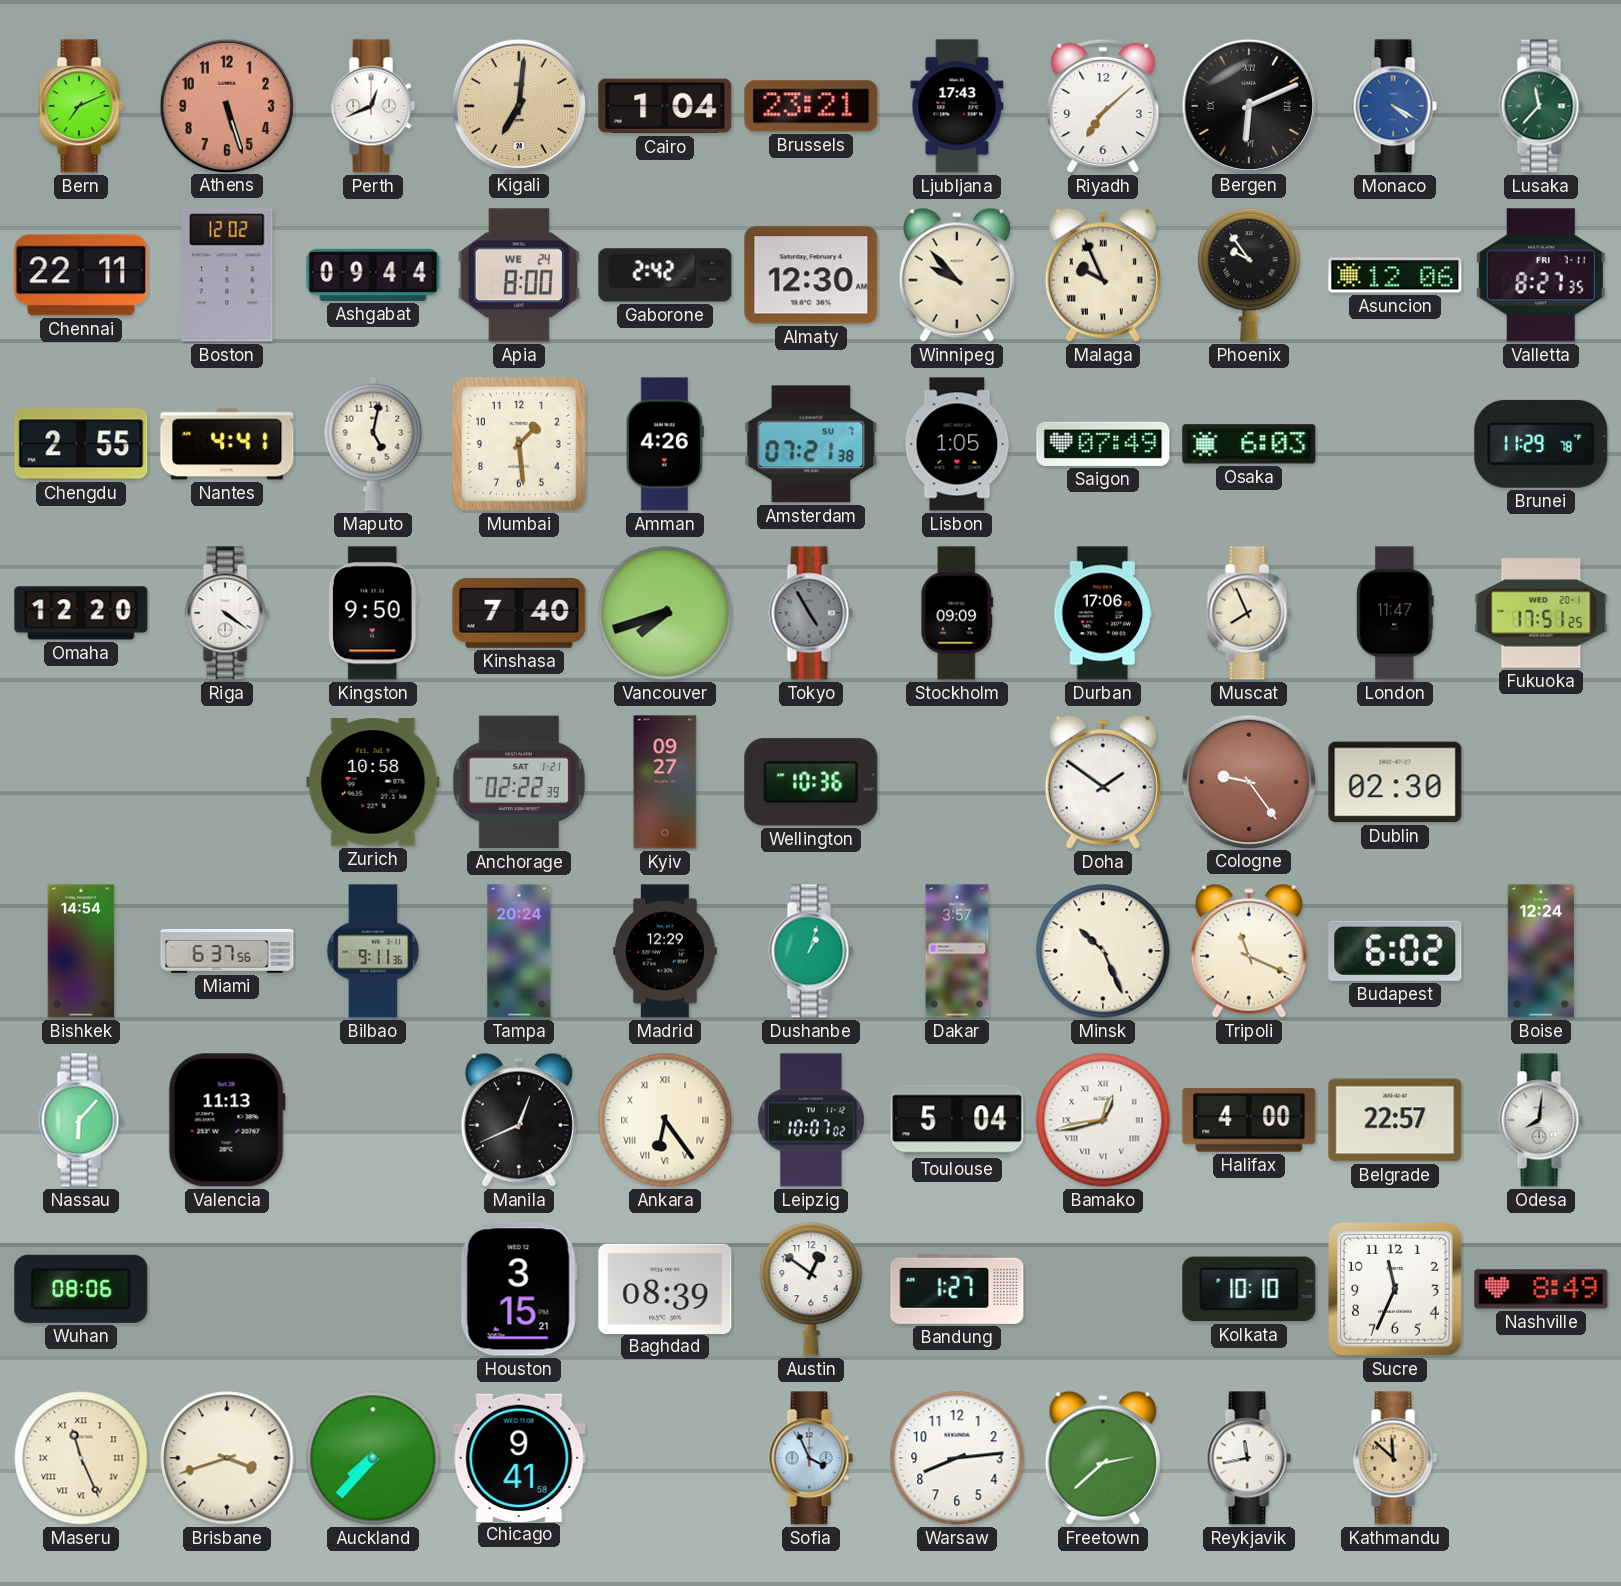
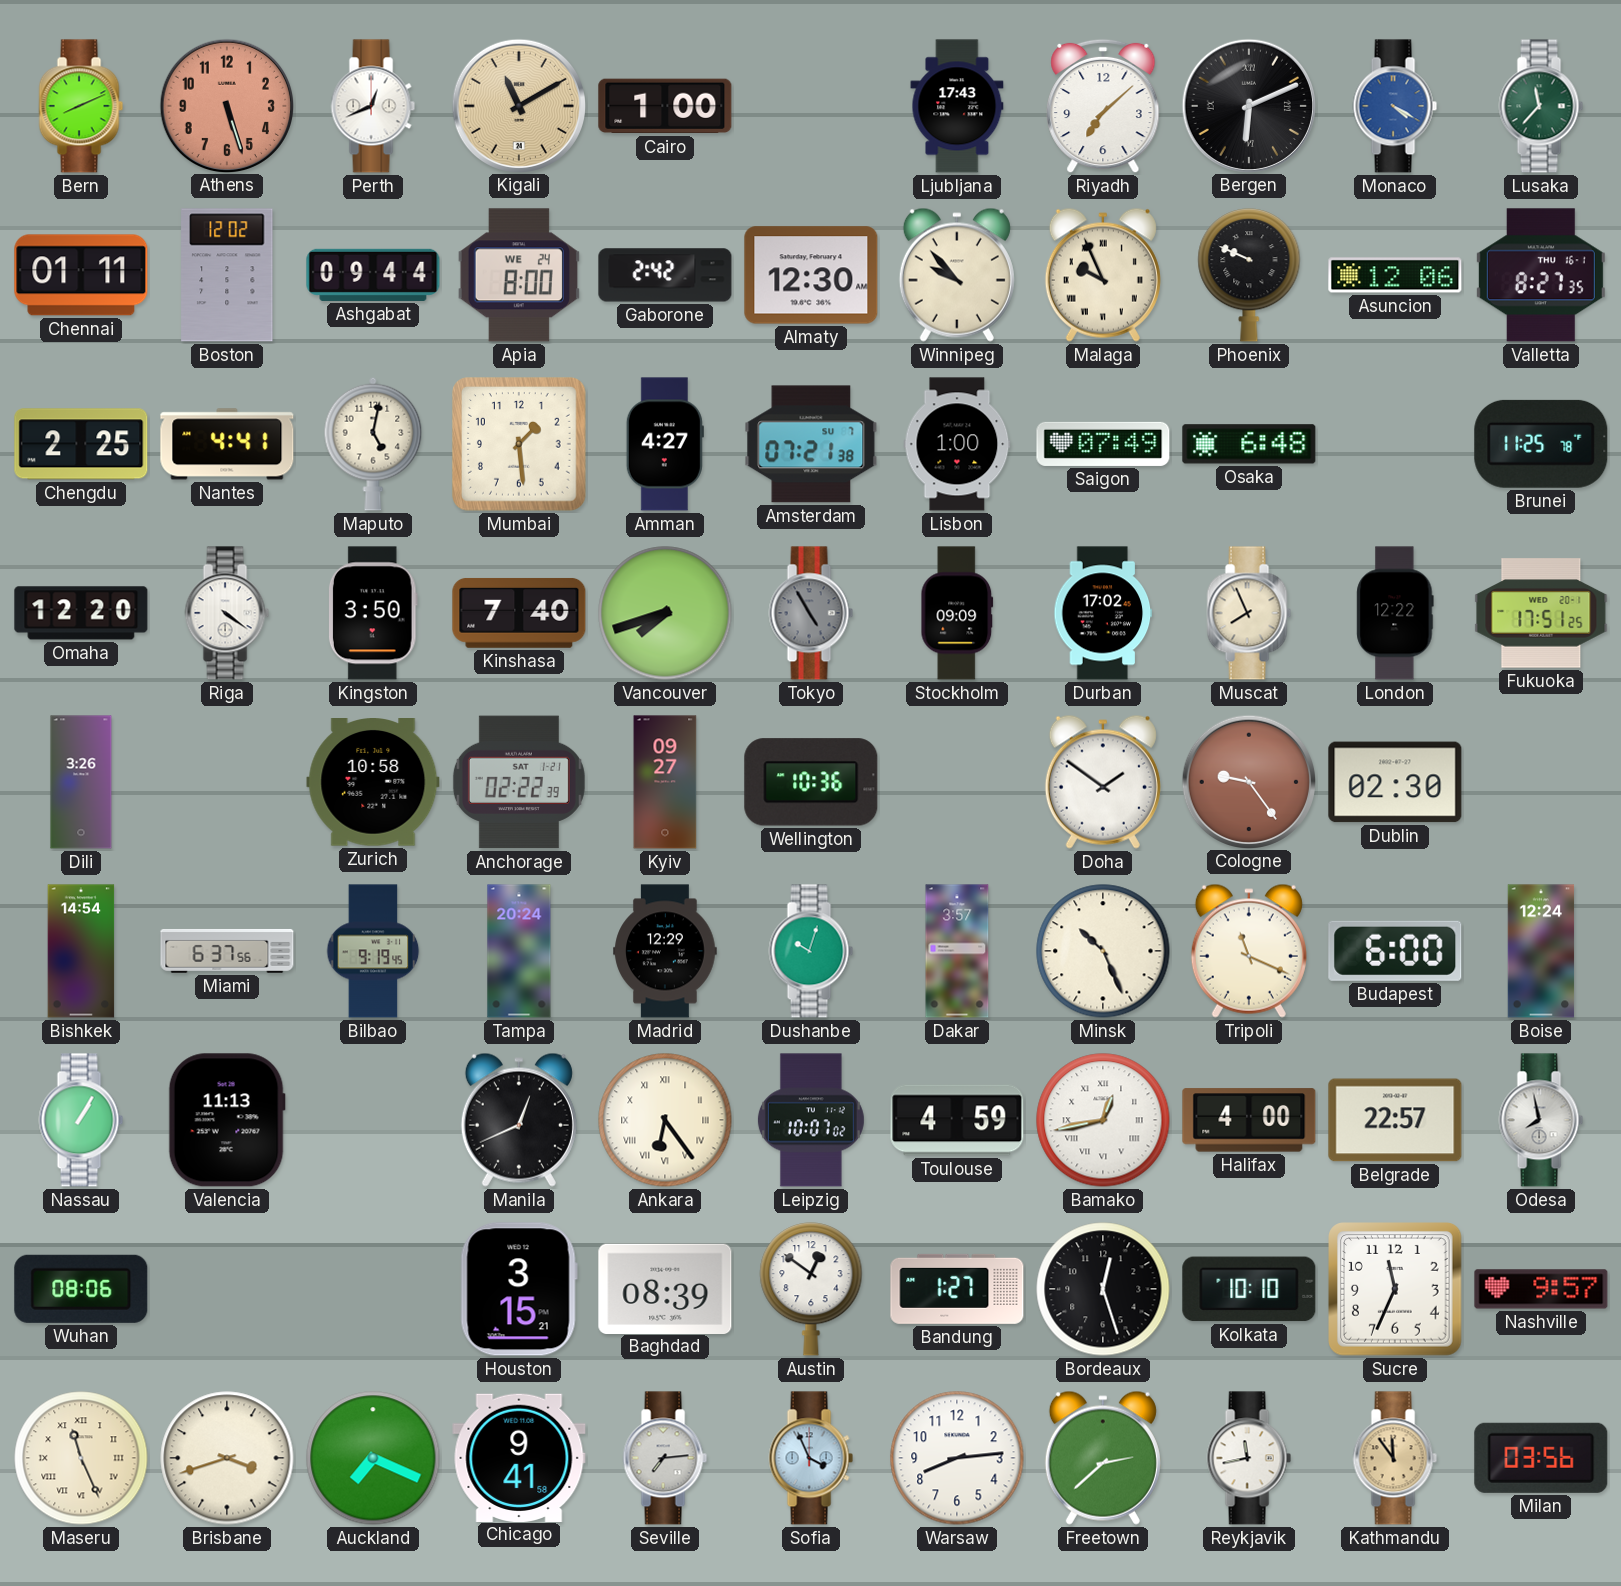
Bern: 7:11 -> 8:11
Kigali: 7:01 -> 11:10
Cairo: 1:04 -> 1:00
Brussels: 23:21 -> none
Chennai: 22:11 -> 01:11
Phoenix: 9:54 -> 9:49
Valletta date: FRI 7-11 -> THU 16-1
Chengdu: 2:55 -> 2:25
Amman: 4:26 -> 4:27
Lisbon: 1:05 -> 1:00
Osaka: 6:03 -> 6:48
Brunei: 11:29 -> 11:25
Kingston: 9:50 -> 3:50
Durban: 17:06 -> 17:02
London: 11:47 -> 12:22
Dili: none -> 3:26
Bilbao: 9:11 -> 9:19
Dushanbe: 1:03 -> 10:03
Budapest: 6:02 -> 6:00
Nassau: 6:07 -> 1:05
Toulouse: 5:04 -> 4:59
Odesa: 8:01 -> 7:58
Bordeaux: none -> 12:27
Nashville: 8:49 -> 9:57
Auckland: 7:37 -> 7:19
Seville: none -> 7:14
Kathmandu: 11:52 -> 11:54
Milan: none -> 03:56
